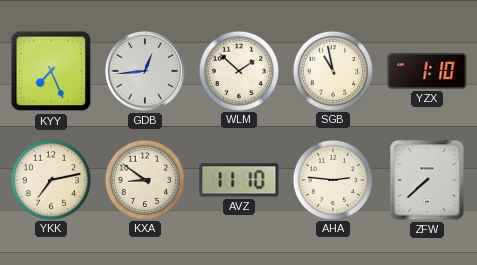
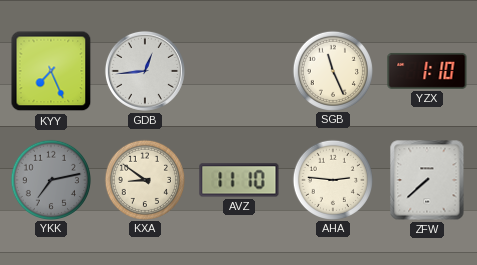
WLM: 1:52 -> none
SGB: 10:58 -> 11:26
YKK dial: cream -> grey
